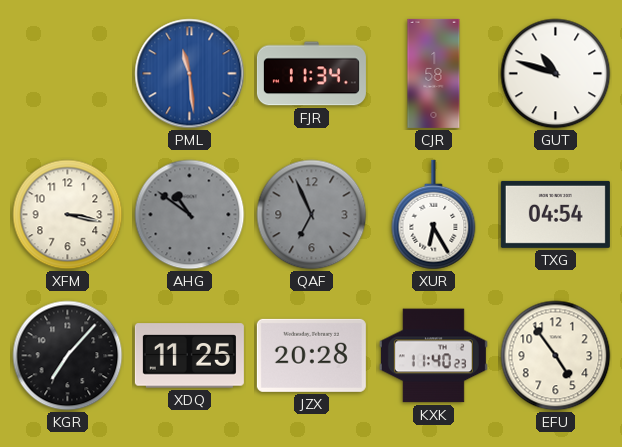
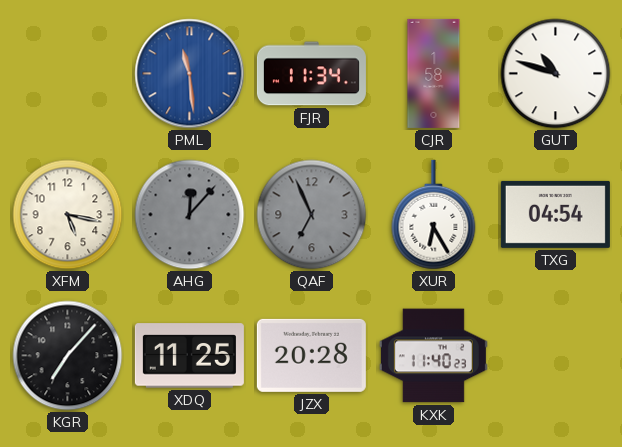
XFM: 3:17 -> 5:17
AHG: 10:51 -> 12:07
EFU: 4:54 -> none
